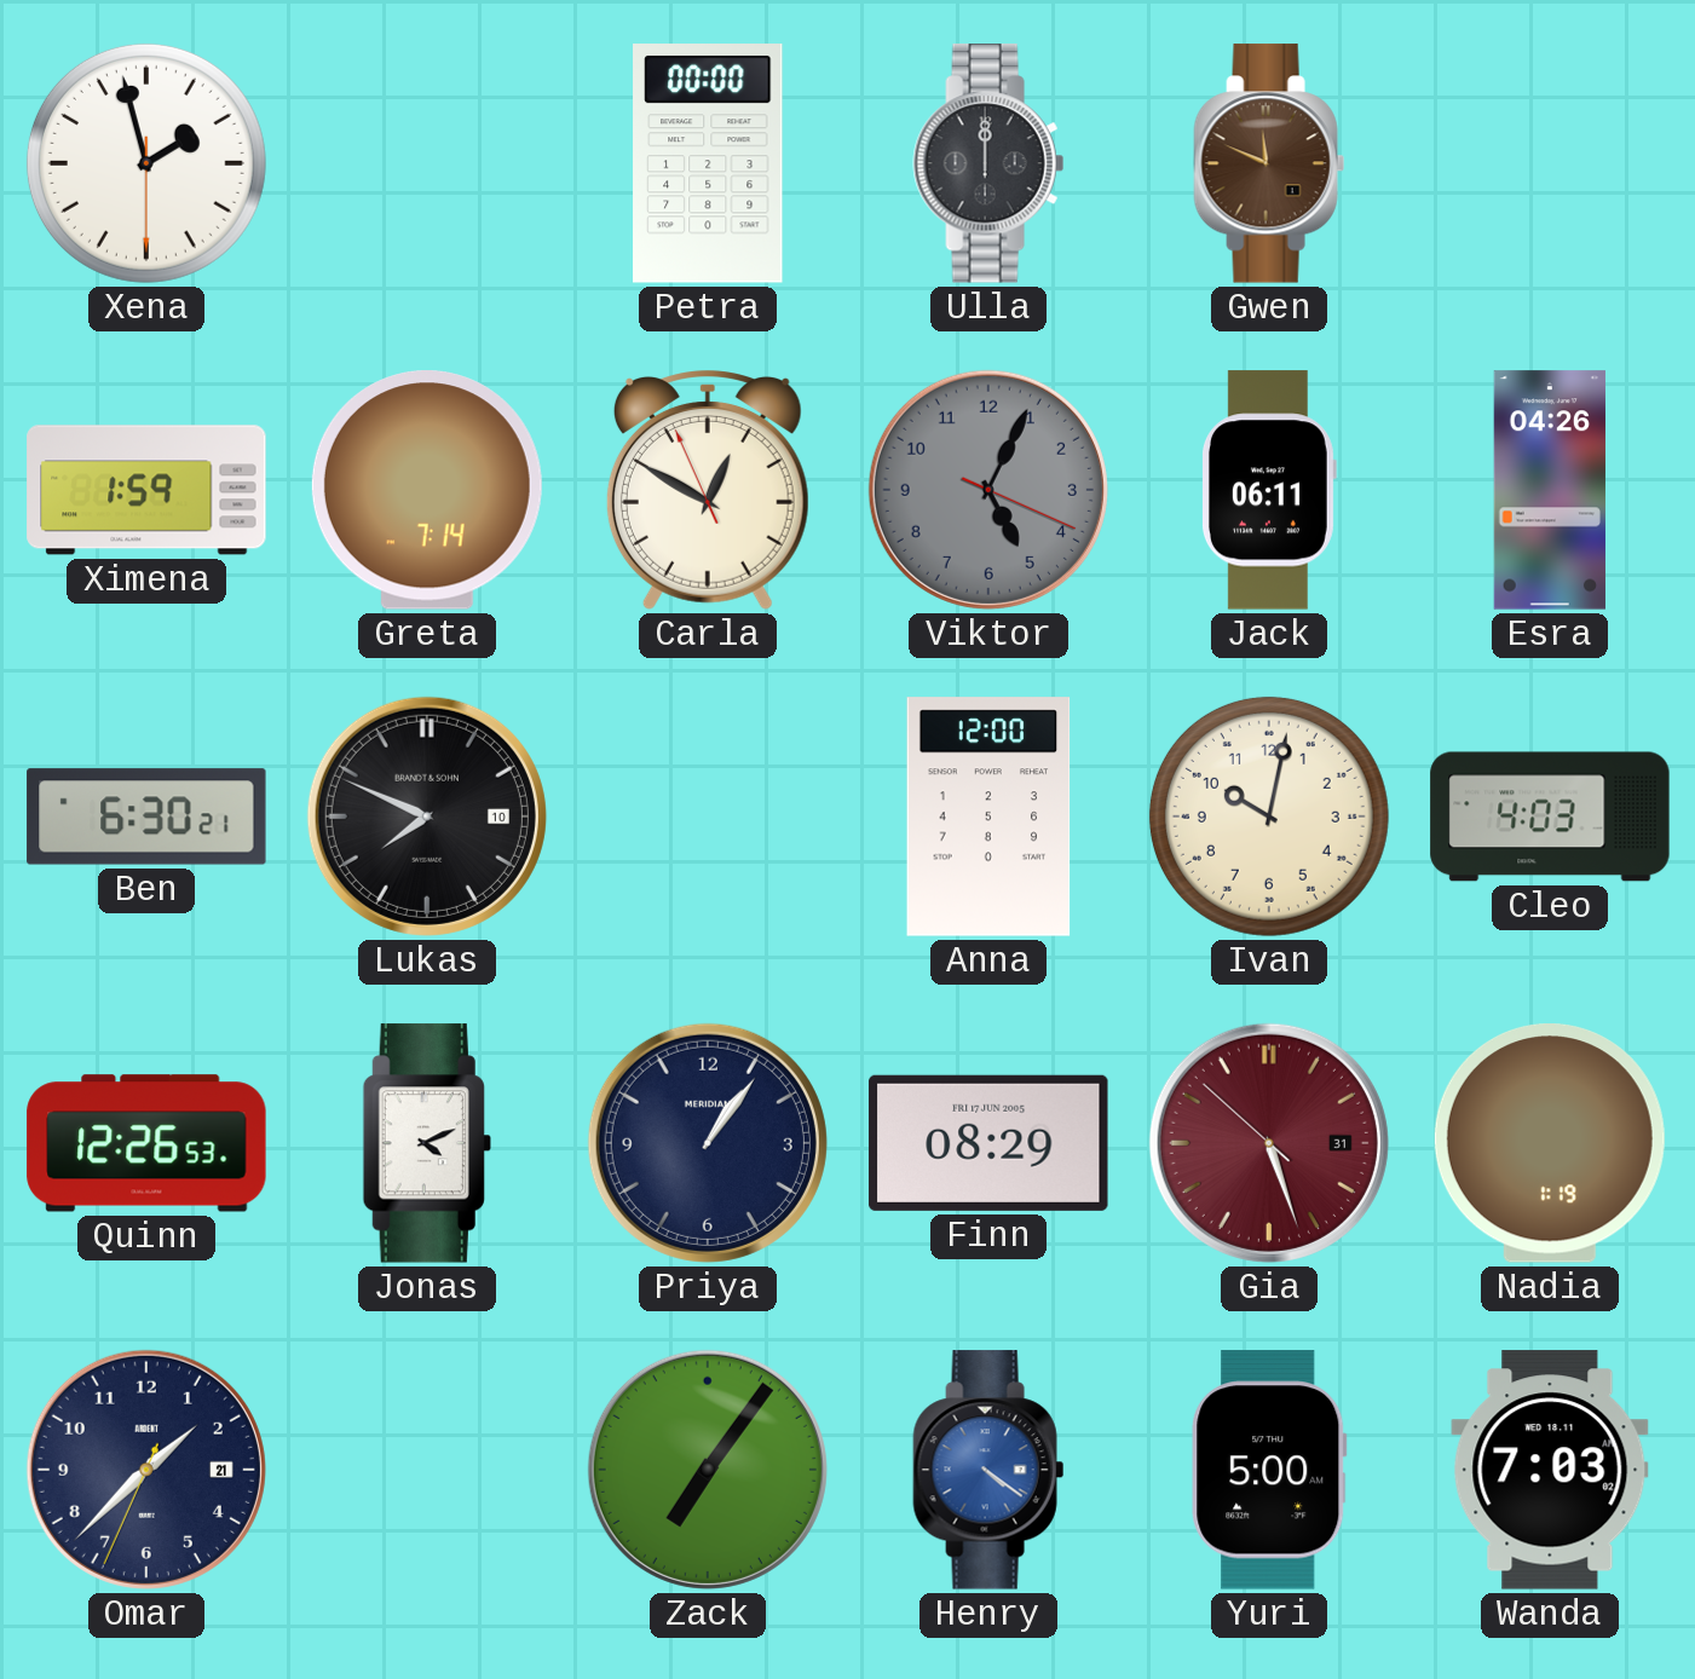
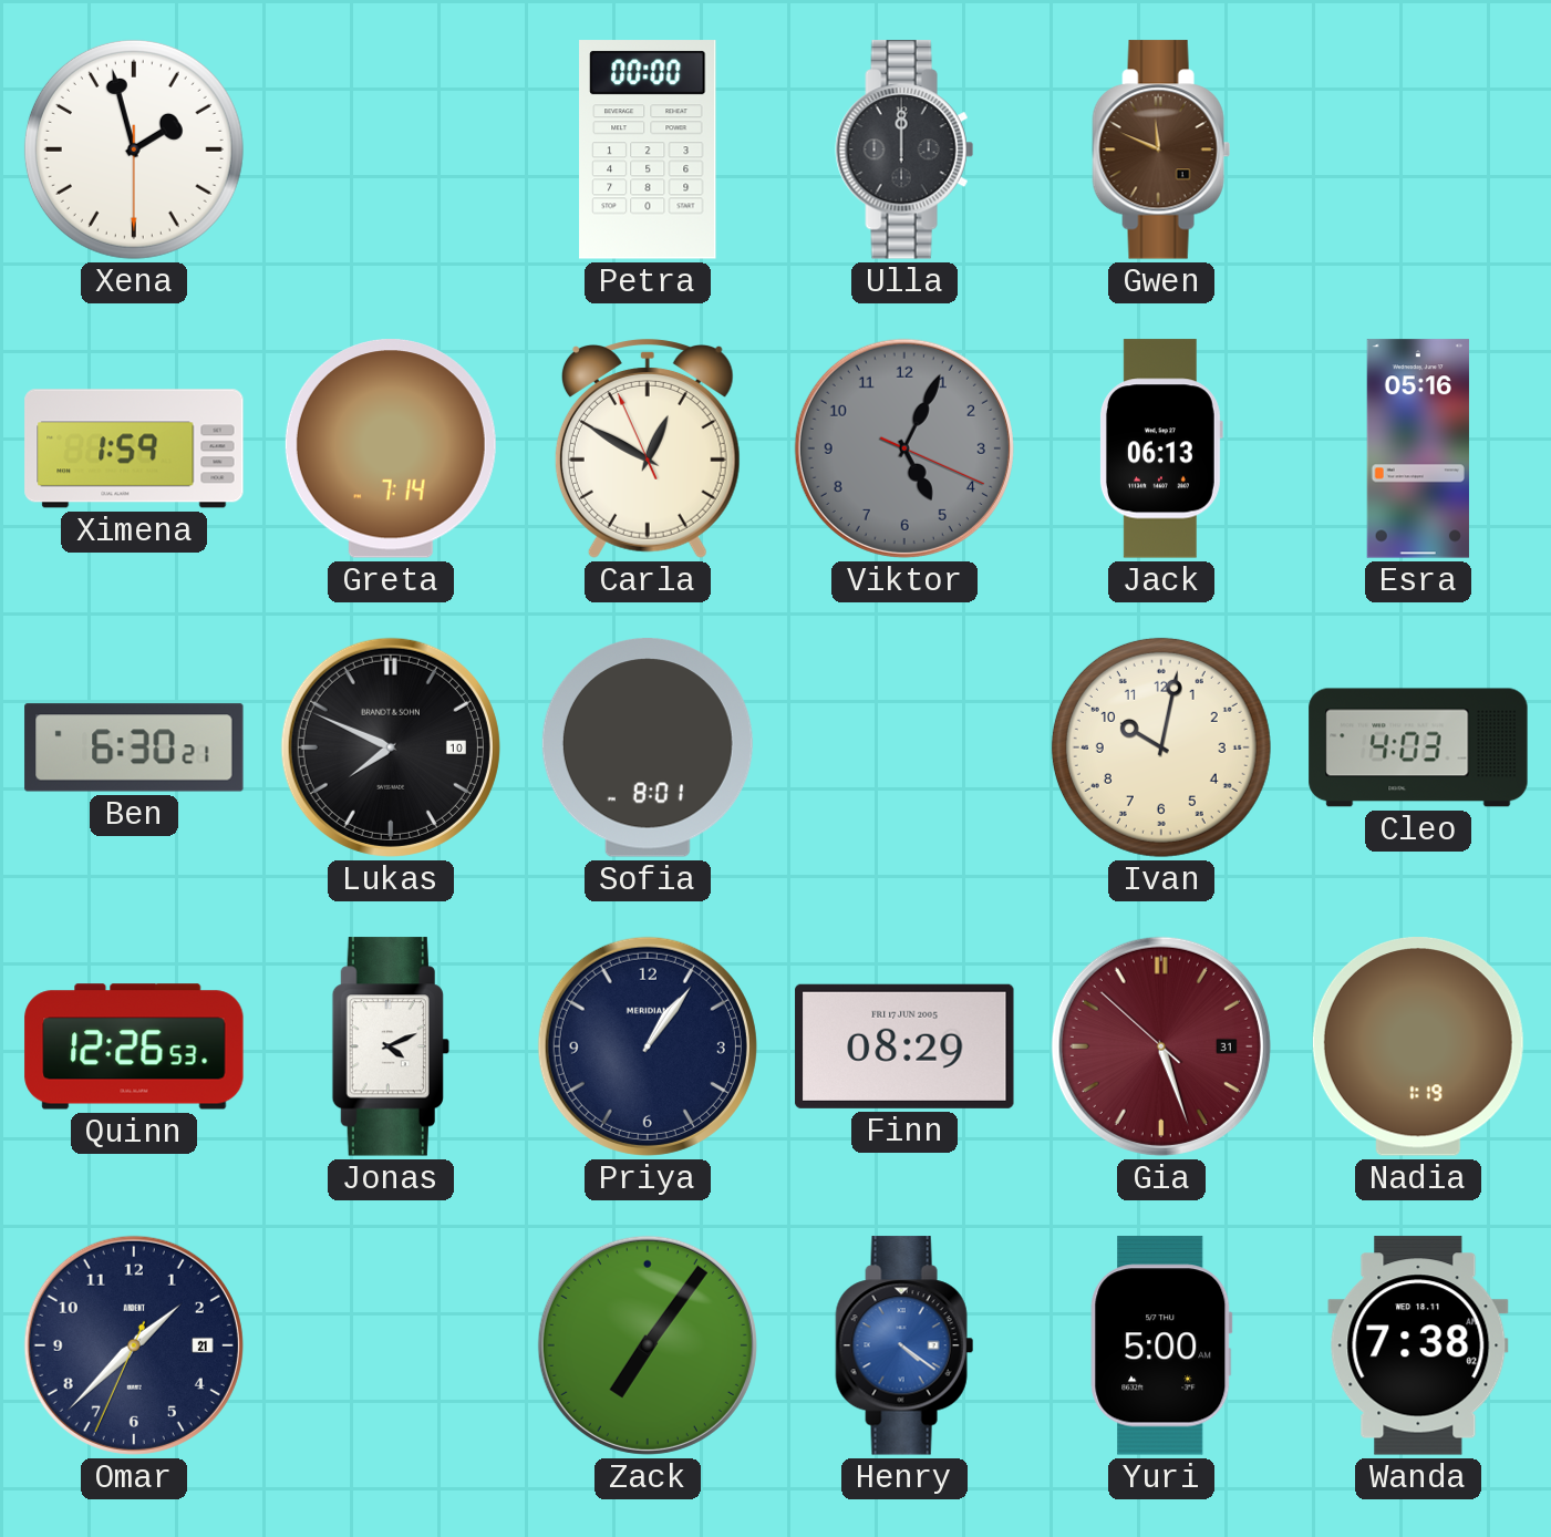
Jack: 06:11 -> 06:13
Esra: 04:26 -> 05:16
Sofia: none -> 8:01
Anna: 12:00 -> none
Wanda: 7:03 -> 7:38
